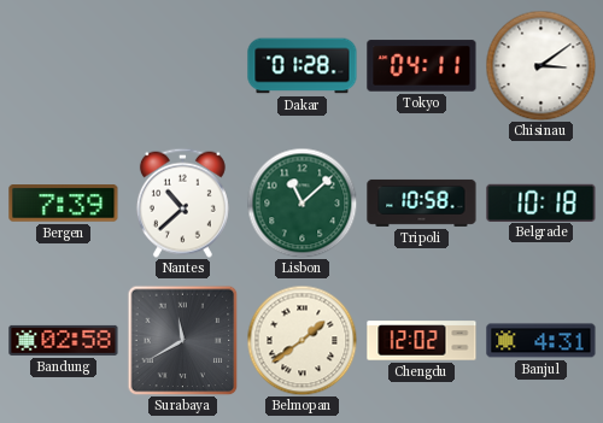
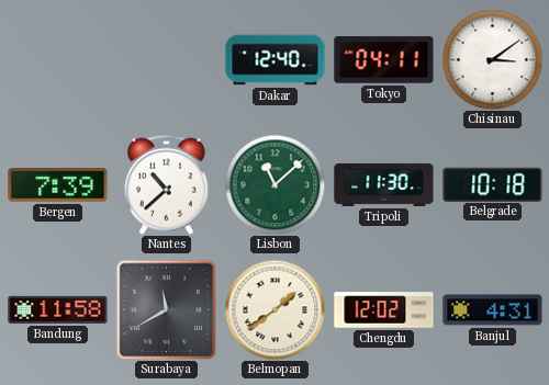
Dakar: 01:28 -> 12:40
Tripoli: 10:58 -> 11:30
Bandung: 02:58 -> 11:58
